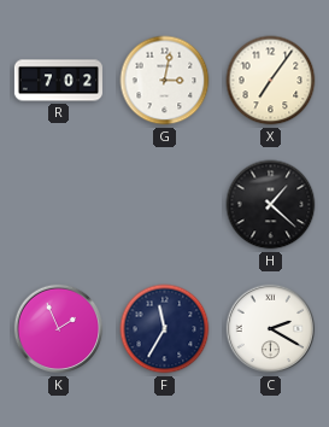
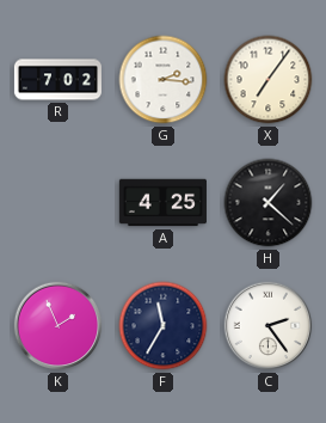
G: 3:02 -> 2:16
A: none -> 4:25
C: 2:20 -> 2:24
